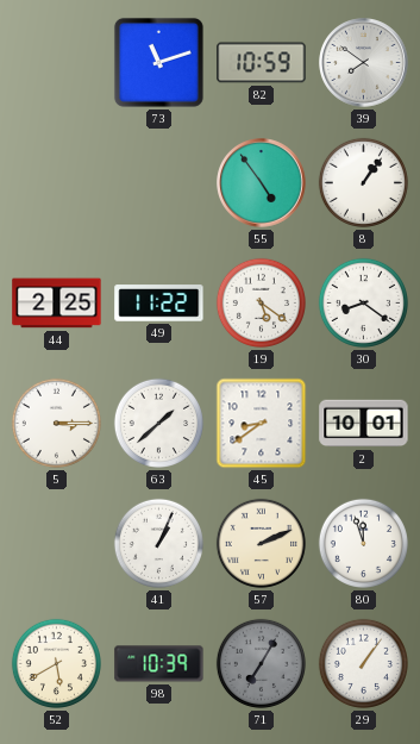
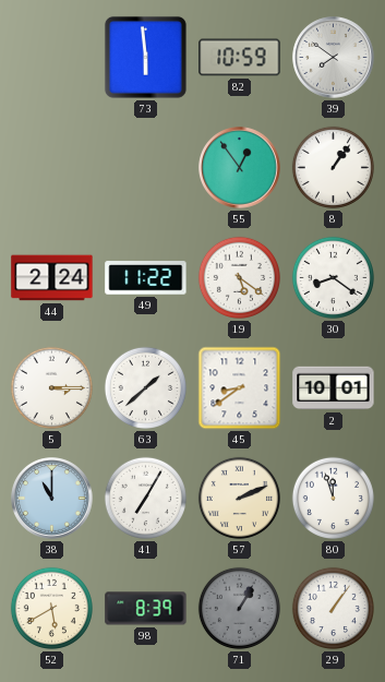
73: 11:12 -> 5:59
55: 4:54 -> 12:54
44: 2:25 -> 2:24
38: none -> 11:00
41: 1:04 -> 7:05
98: 10:39 -> 8:39
71: 7:05 -> 1:05
